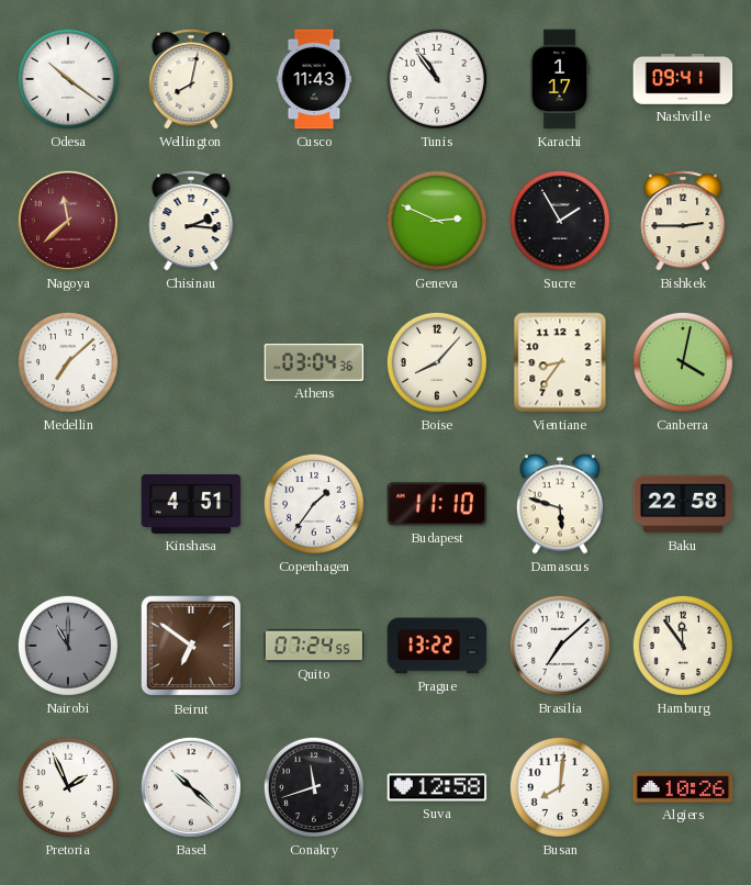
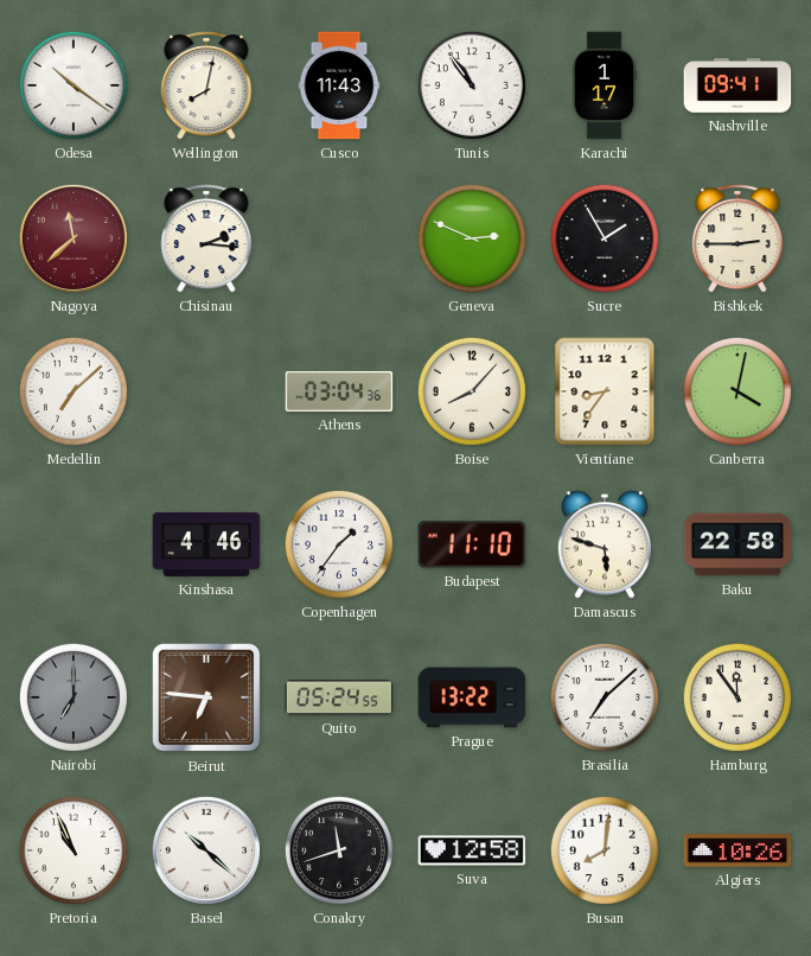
Kinshasa: 4:51 -> 4:46
Nairobi: 11:00 -> 7:00
Beirut: 6:51 -> 6:46
Quito: 07:24 -> 05:24
Pretoria: 1:56 -> 10:56
